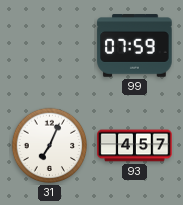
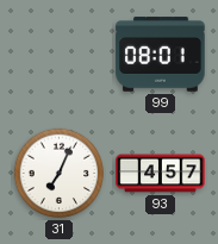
99: 07:59 -> 08:01
